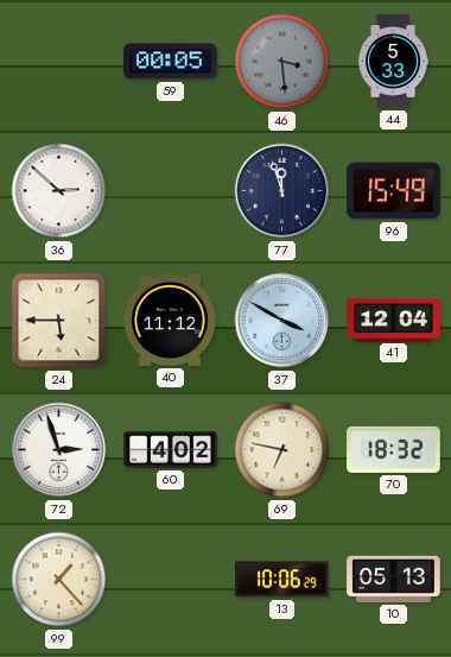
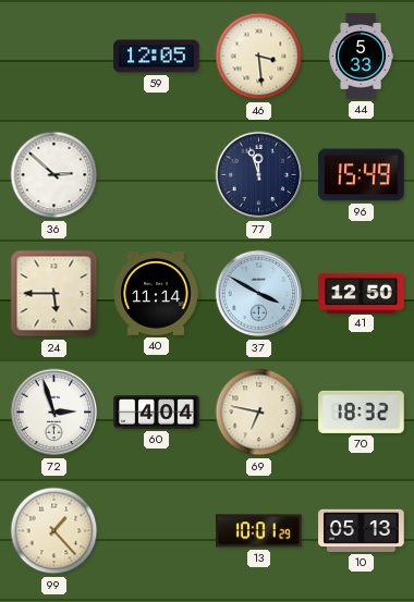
59: 00:05 -> 12:05
46 dial: grey -> cream
40: 11:12 -> 11:14
41: 12:04 -> 12:50
60: 4:02 -> 4:04
13: 10:06 -> 10:01
